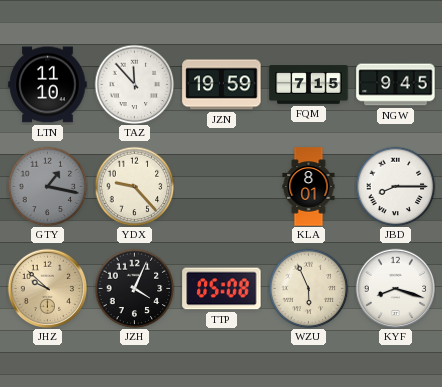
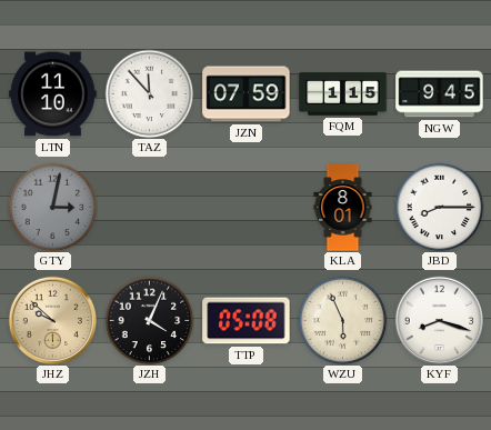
JZN: 19:59 -> 07:59
FQM: 7:15 -> 1:15
GTY: 1:17 -> 3:02
YDX: 9:23 -> none
